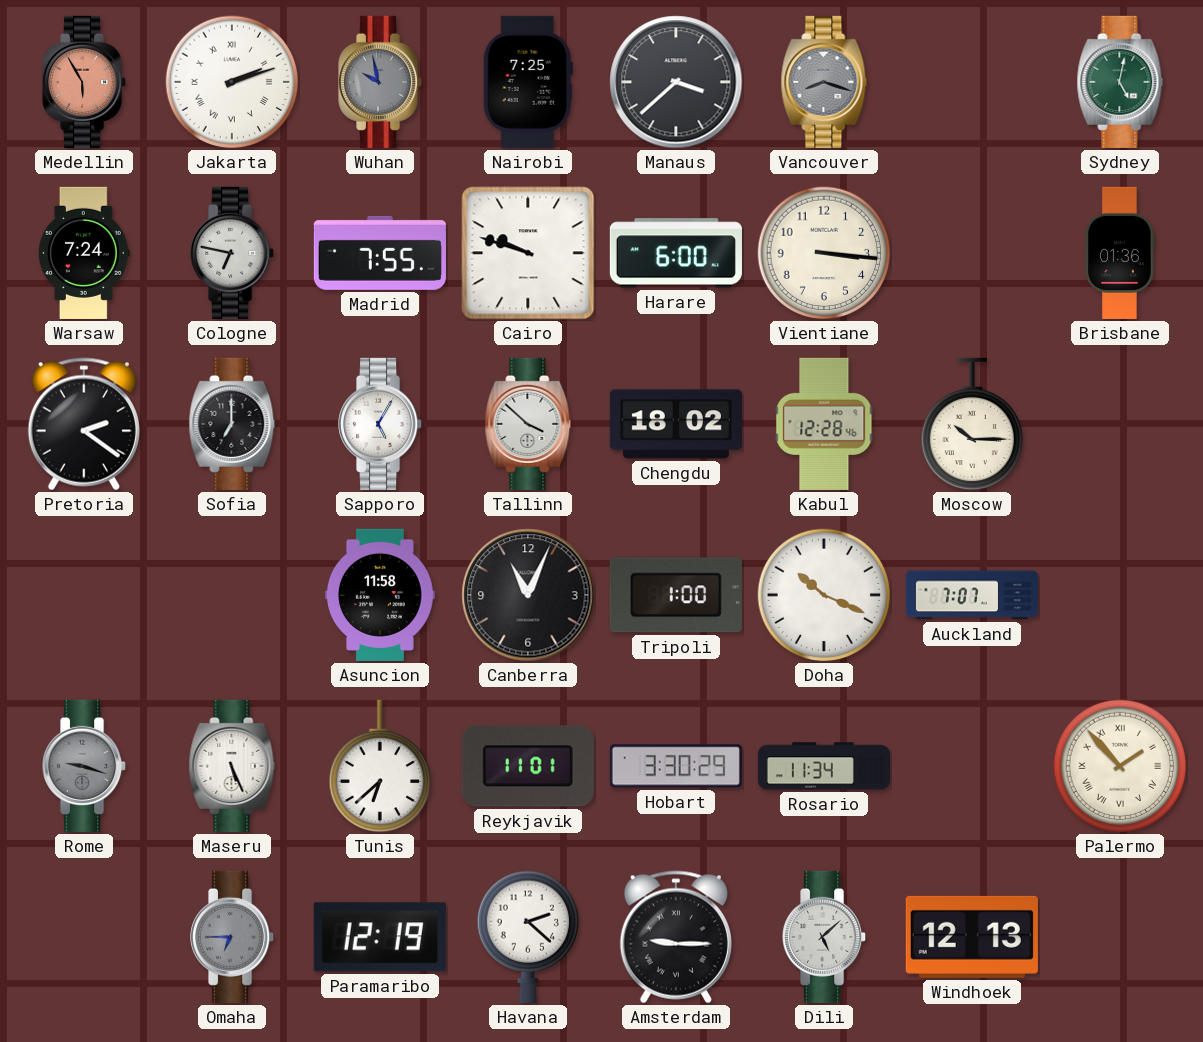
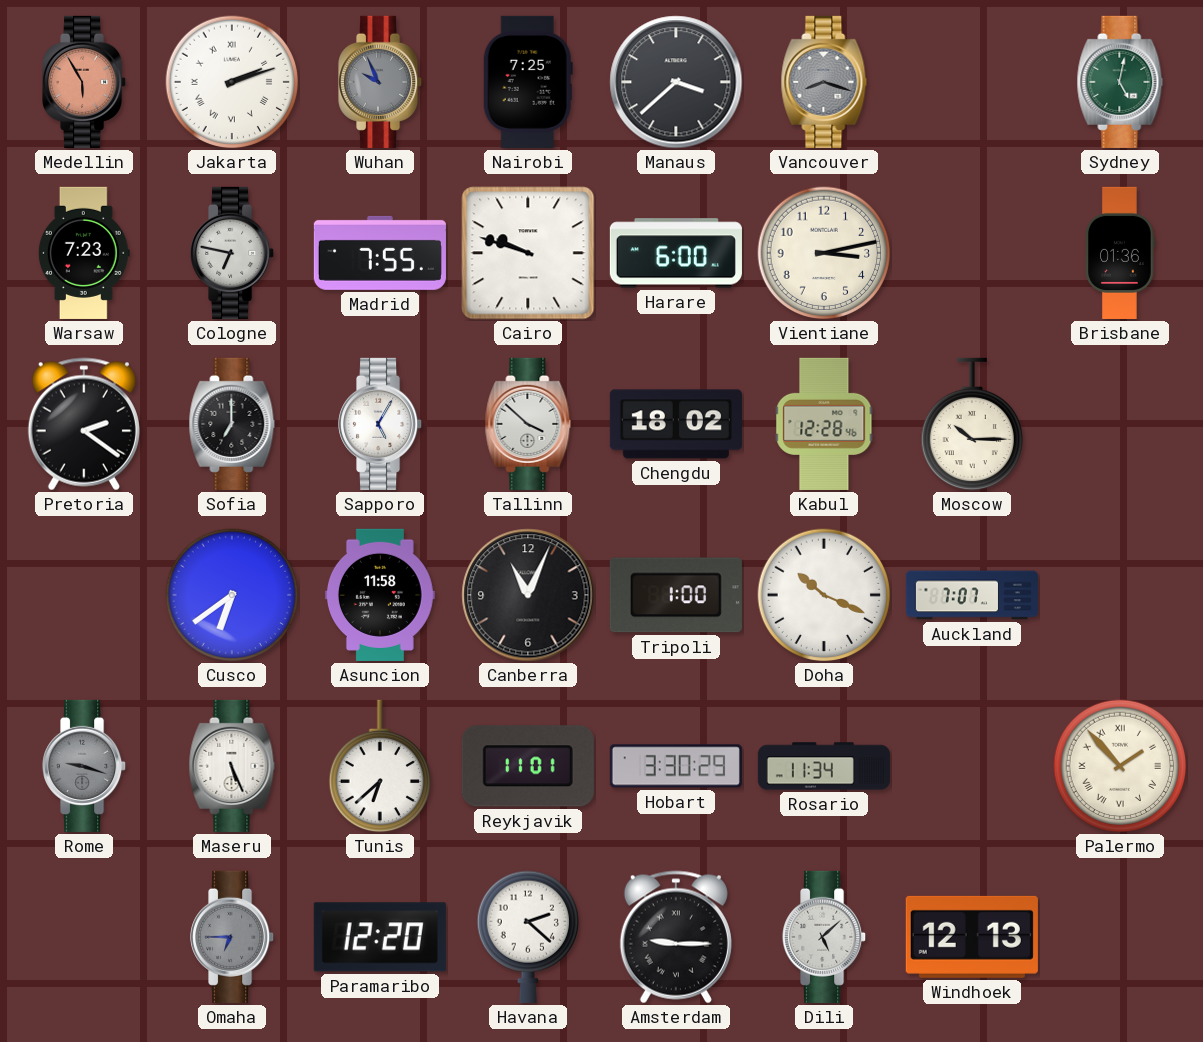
Wuhan: 9:58 -> 9:56
Warsaw: 7:24 -> 7:23
Vientiane: 3:16 -> 3:13
Cusco: none -> 6:39
Paramaribo: 12:19 -> 12:20
